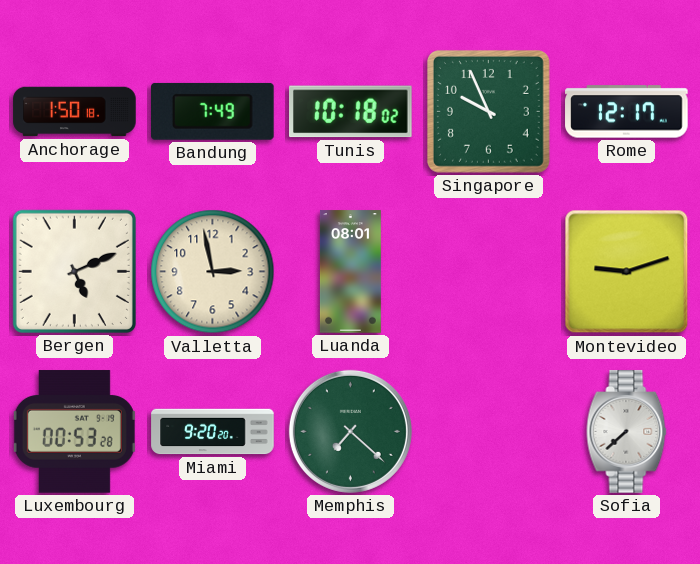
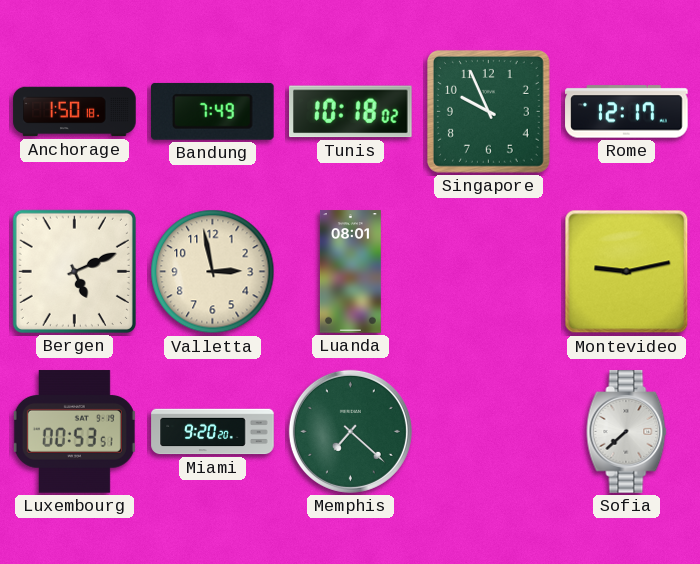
Montevideo: 9:12 -> 9:13
Luxembourg: 00:53:28 -> 00:53:51
